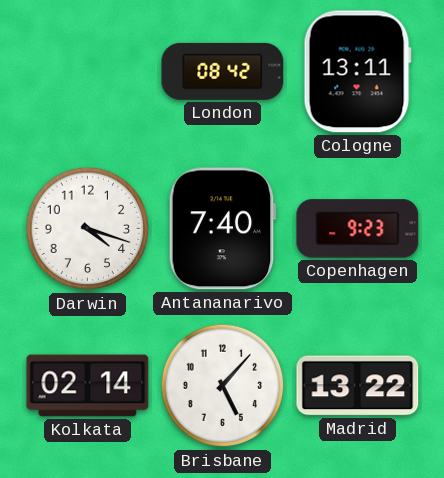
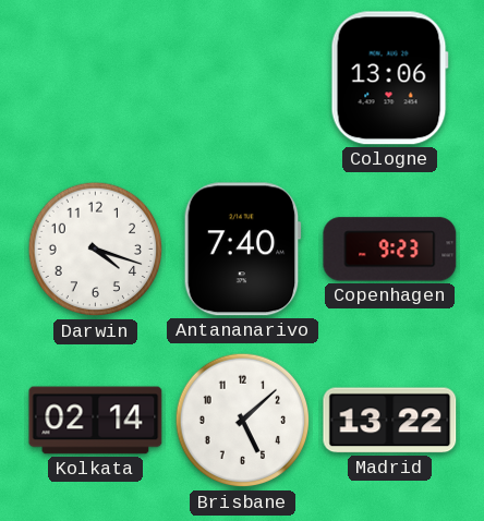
London: 08:42 -> none
Cologne: 13:11 -> 13:06
Brisbane: 5:07 -> 5:08
